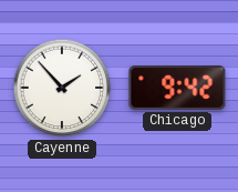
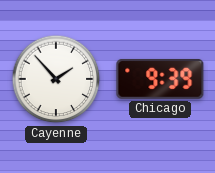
Chicago: 9:42 -> 9:39
